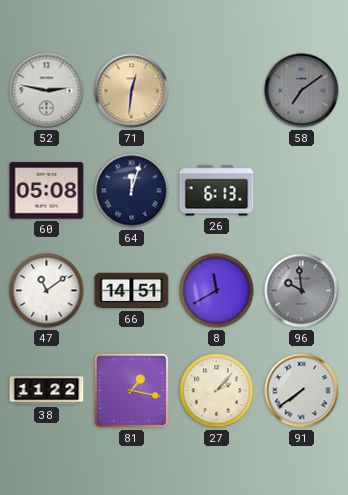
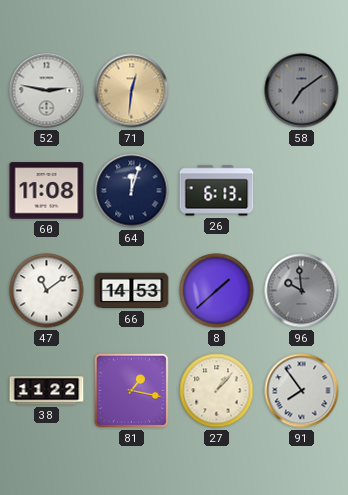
60: 05:08 -> 11:08
66: 14:51 -> 14:53
8: 11:40 -> 1:38
27: 2:07 -> 1:07
91: 7:39 -> 7:54
